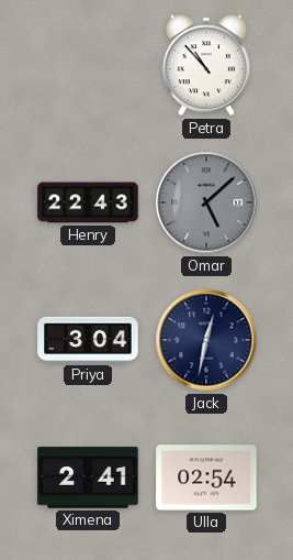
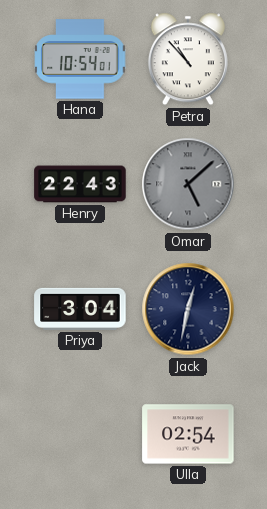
Hana: none -> 10:54
Ximena: 2:41 -> none
